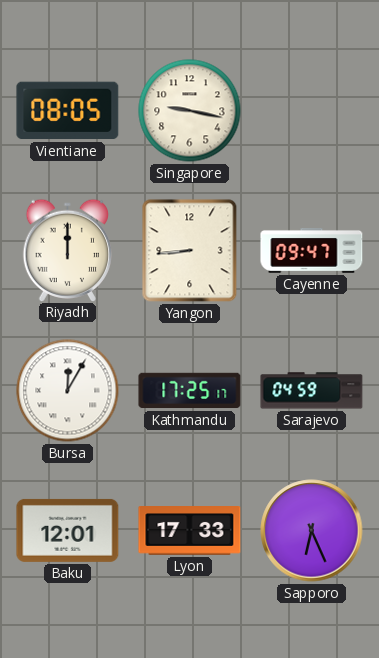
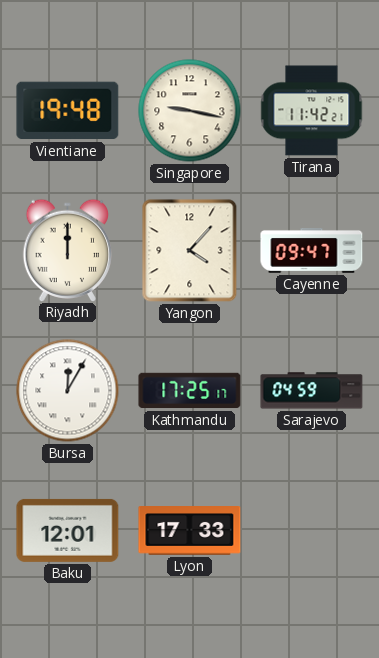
Vientiane: 08:05 -> 19:48
Tirana: none -> 11:42
Yangon: 8:44 -> 4:07
Sapporo: 6:26 -> none
